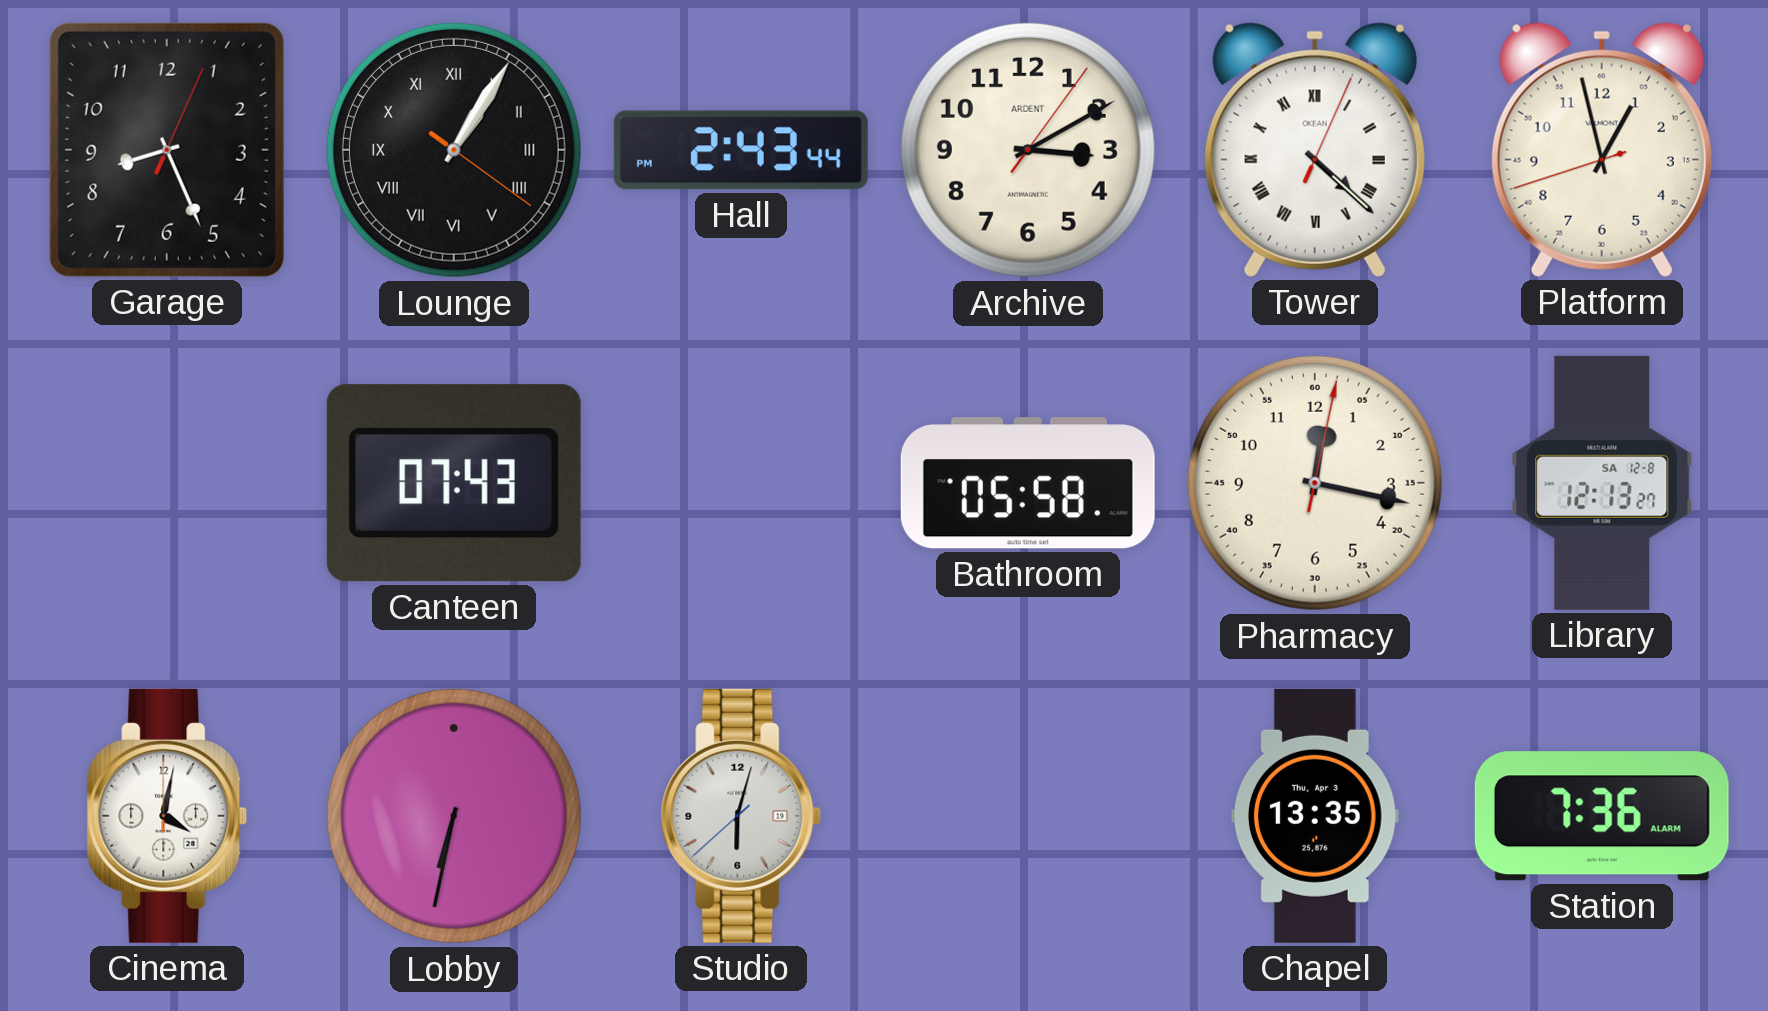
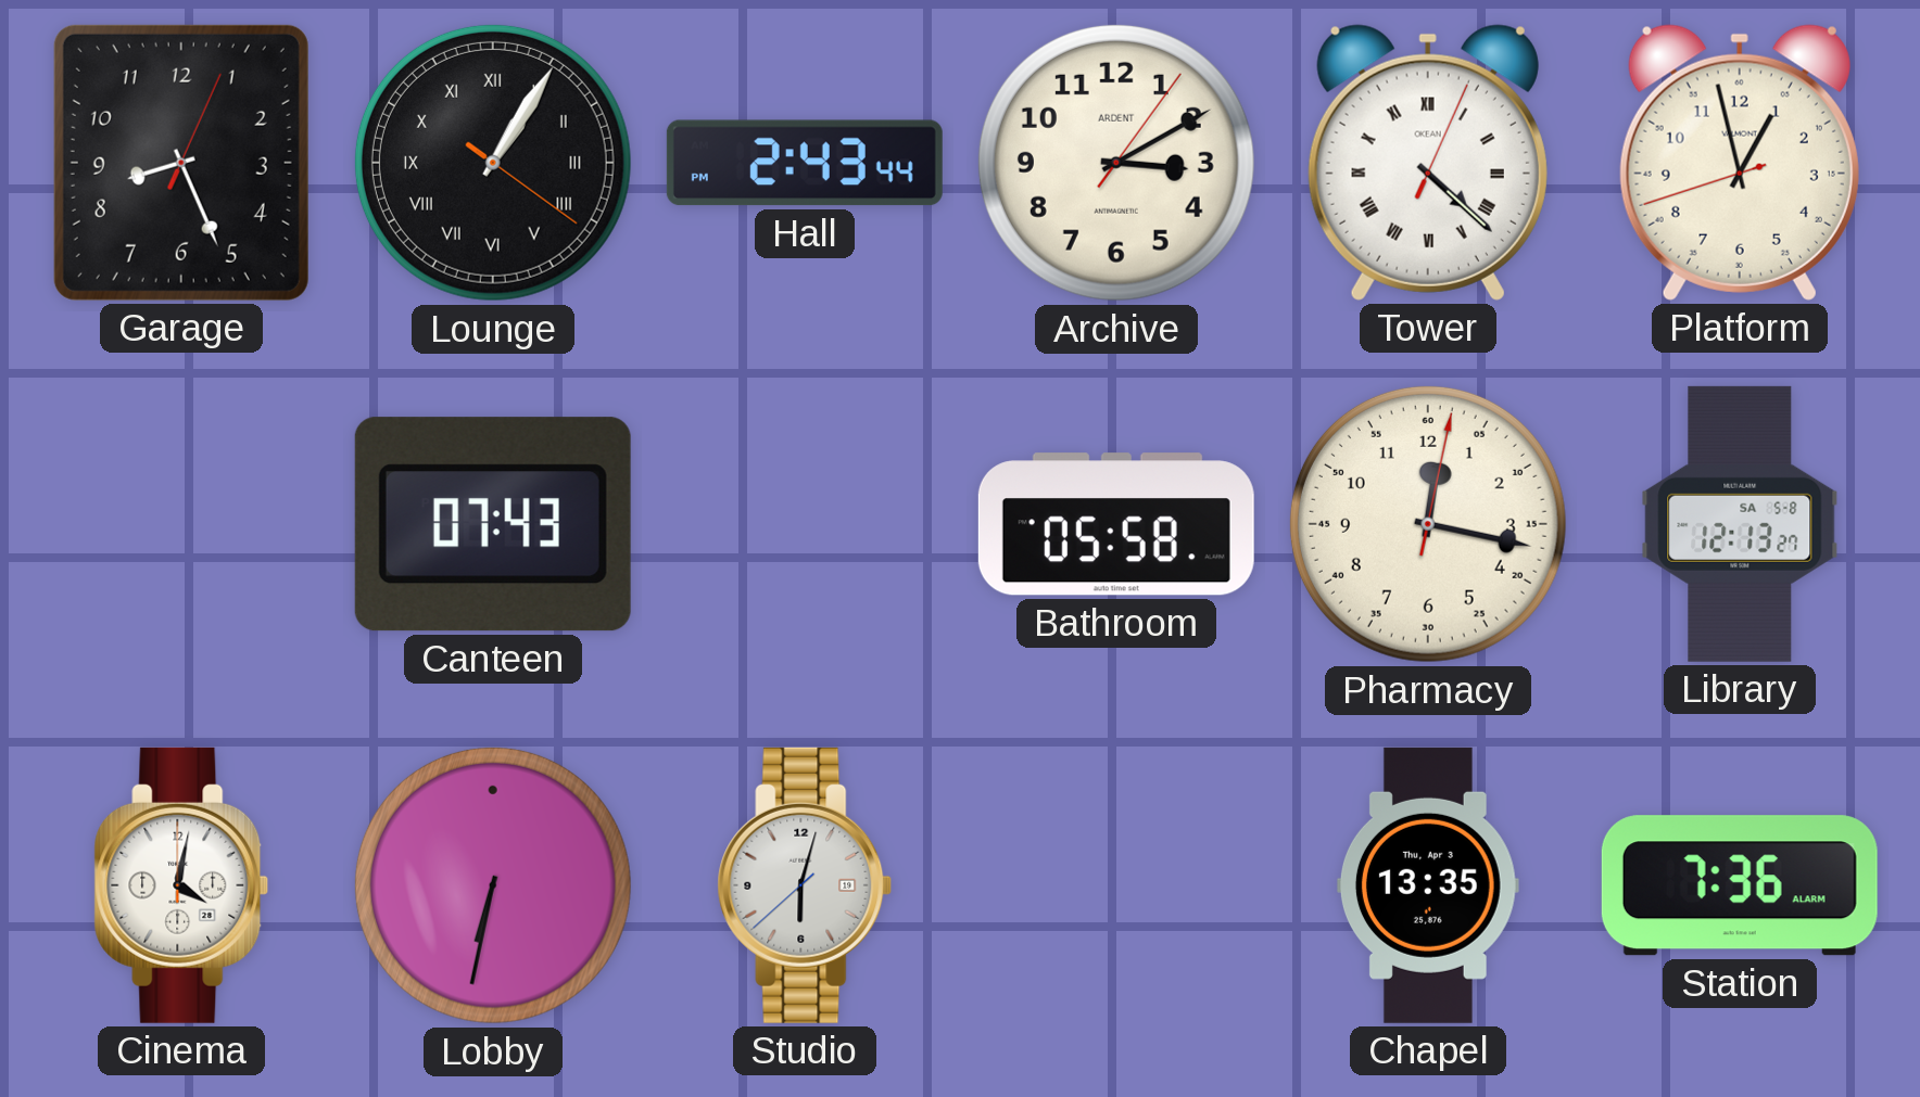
Library date: SA 12-8 -> SA 5-8
